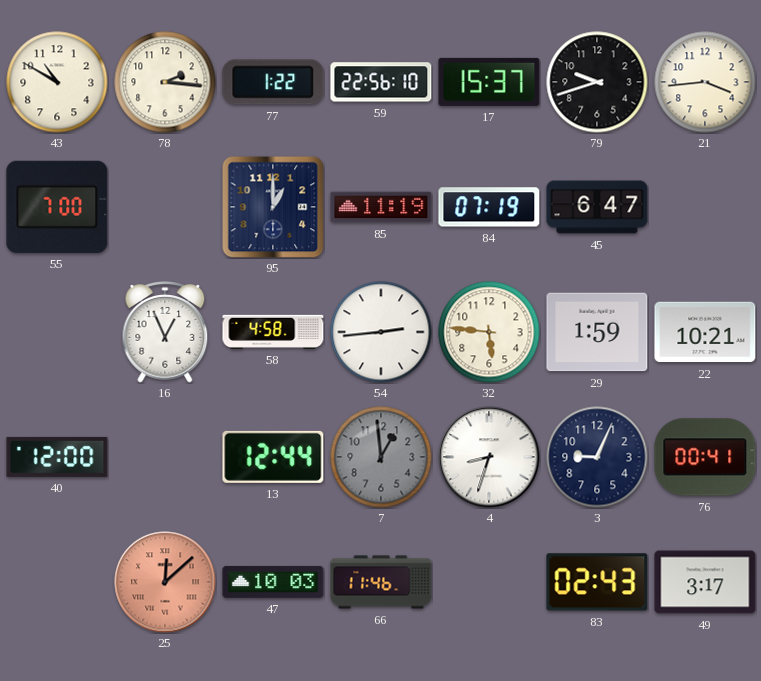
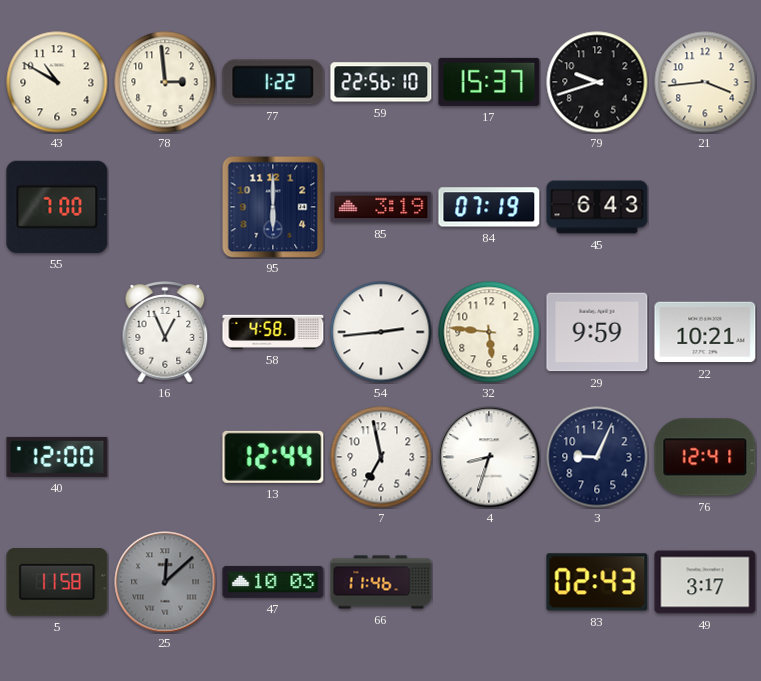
78: 2:16 -> 2:59
95: 1:00 -> 6:00
85: 11:19 -> 3:19
45: 6:47 -> 6:43
29: 1:59 -> 9:59
7: 12:59 -> 6:58
7 dial: grey -> white
76: 00:41 -> 12:41
5: none -> 11:58
25 dial: salmon -> grey
